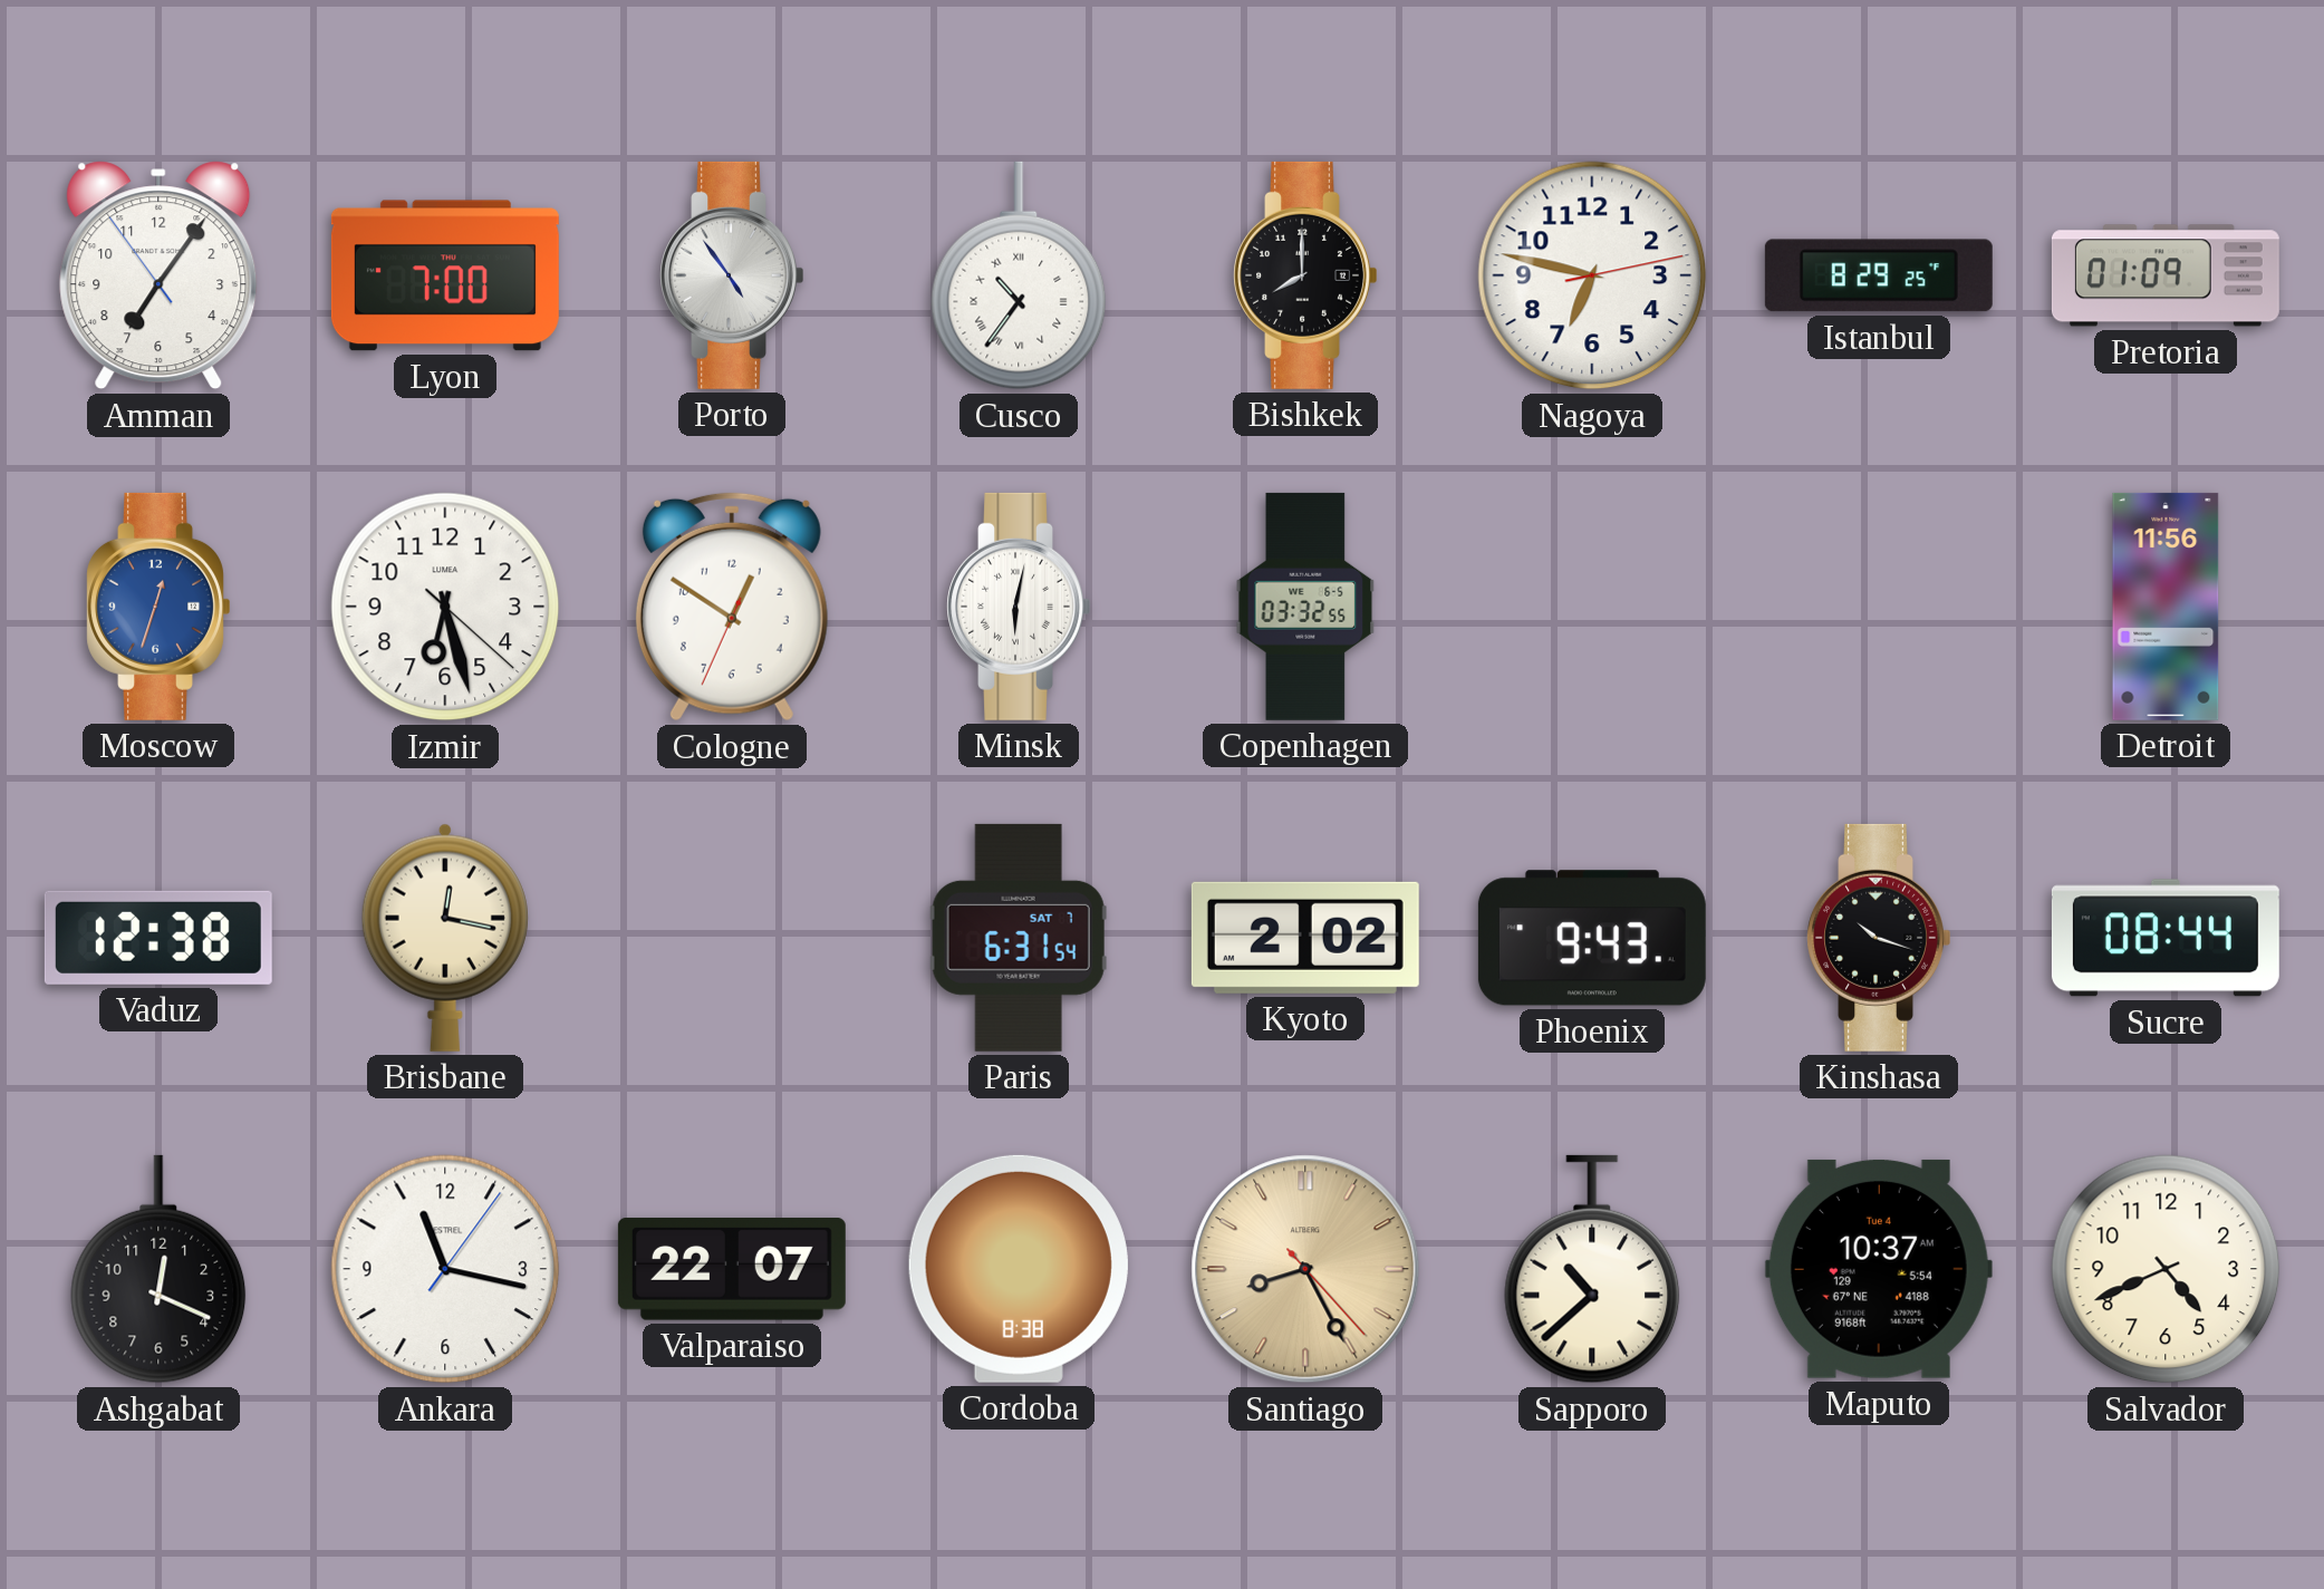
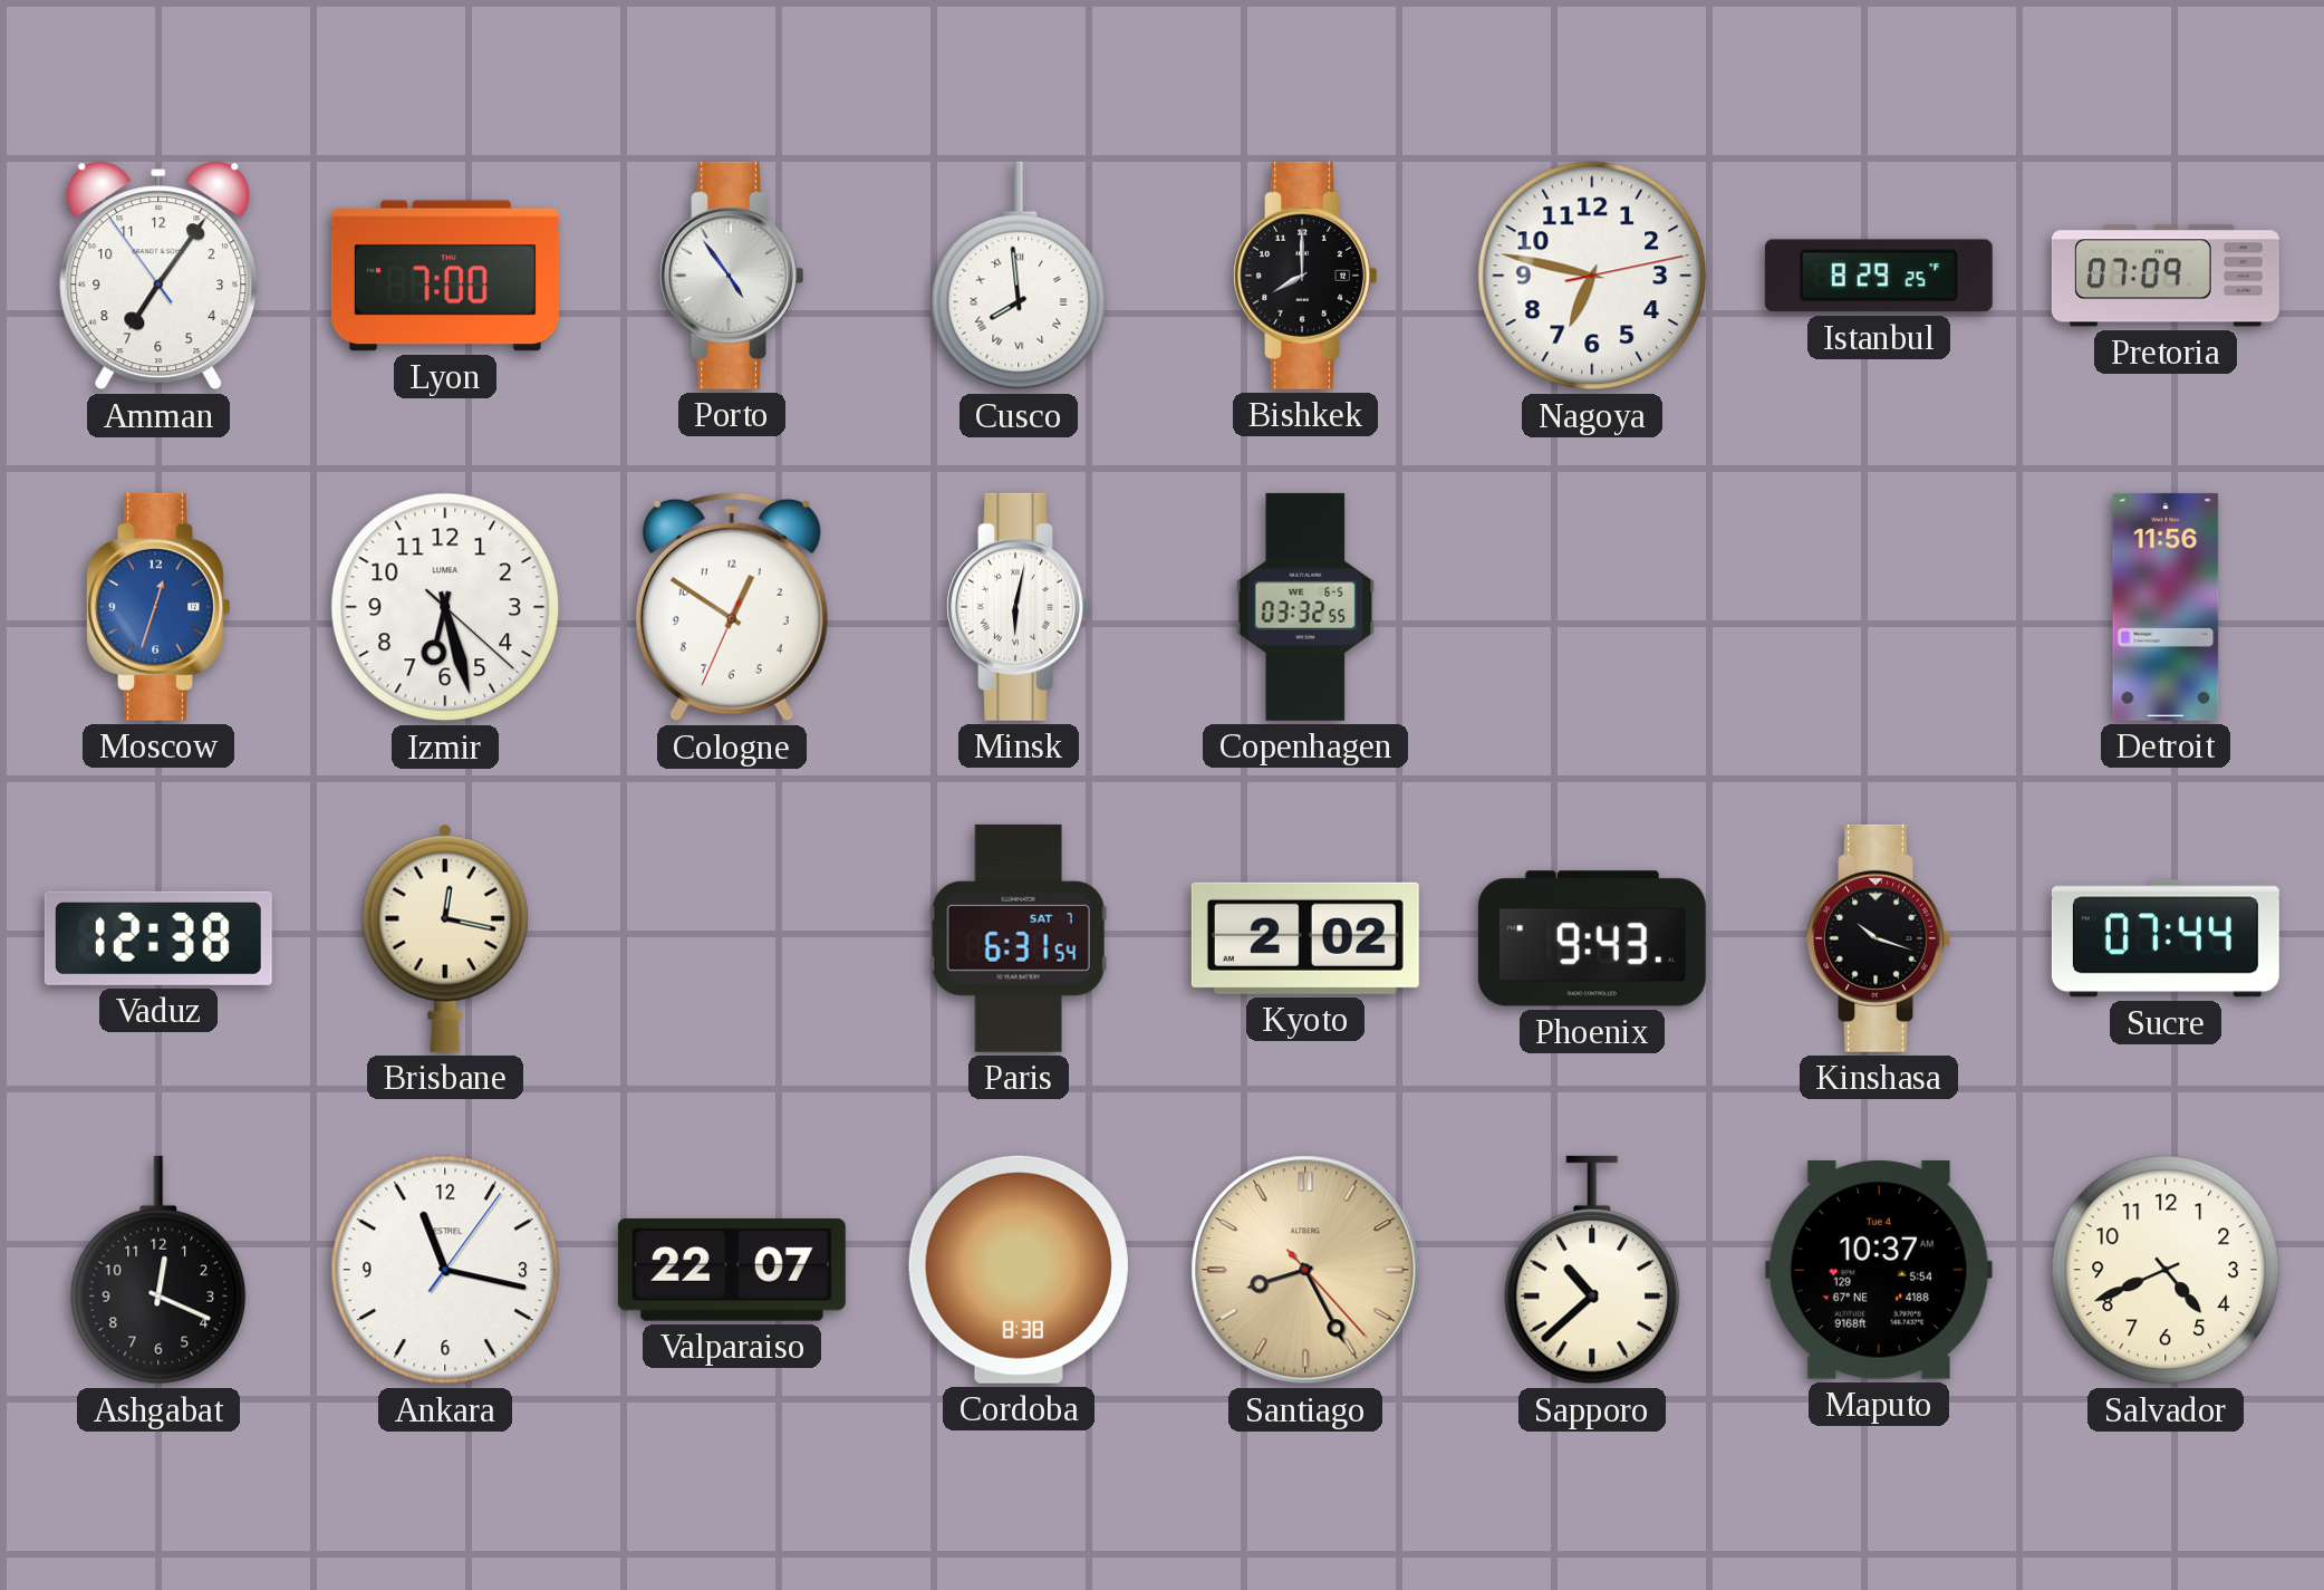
Cusco: 10:36 -> 7:59
Pretoria: 01:09 -> 07:09
Sucre: 08:44 -> 07:44
